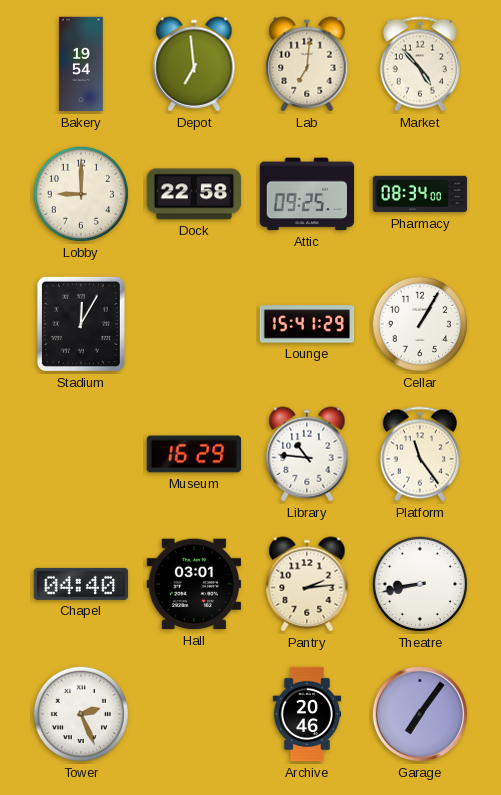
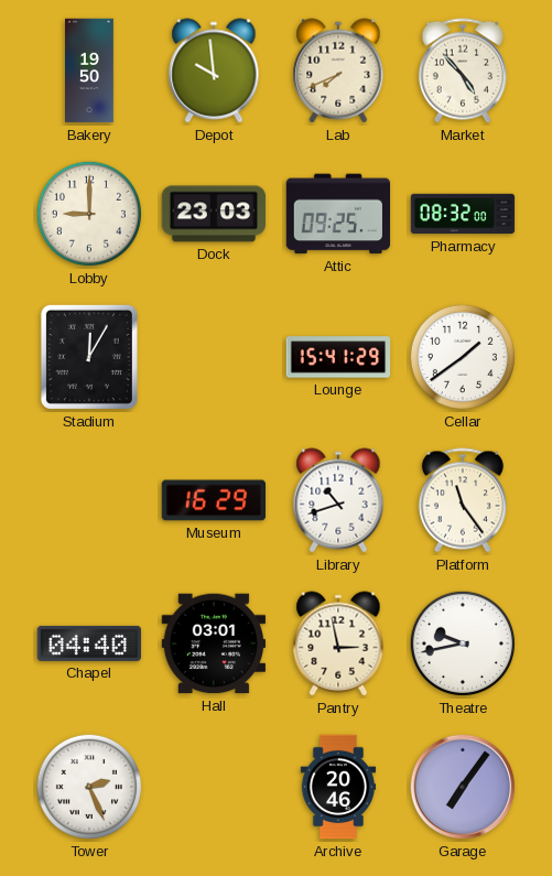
Bakery: 19:54 -> 19:50
Depot: 6:59 -> 9:59
Lab: 7:01 -> 7:41
Dock: 22:58 -> 23:03
Pharmacy: 08:34 -> 08:32
Cellar: 1:05 -> 1:39
Library: 10:46 -> 10:42
Pantry: 2:14 -> 2:58
Theatre: 8:43 -> 9:43
